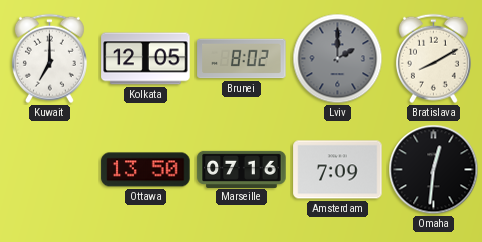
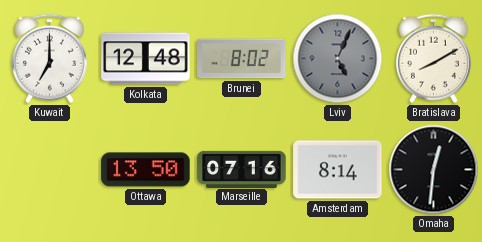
Kolkata: 12:05 -> 12:48
Lviv: 2:00 -> 5:04
Amsterdam: 7:09 -> 8:14
